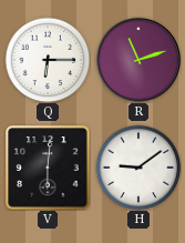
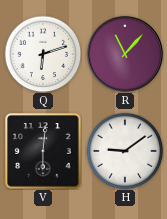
Q: 6:15 -> 6:12
R: 11:12 -> 11:07
